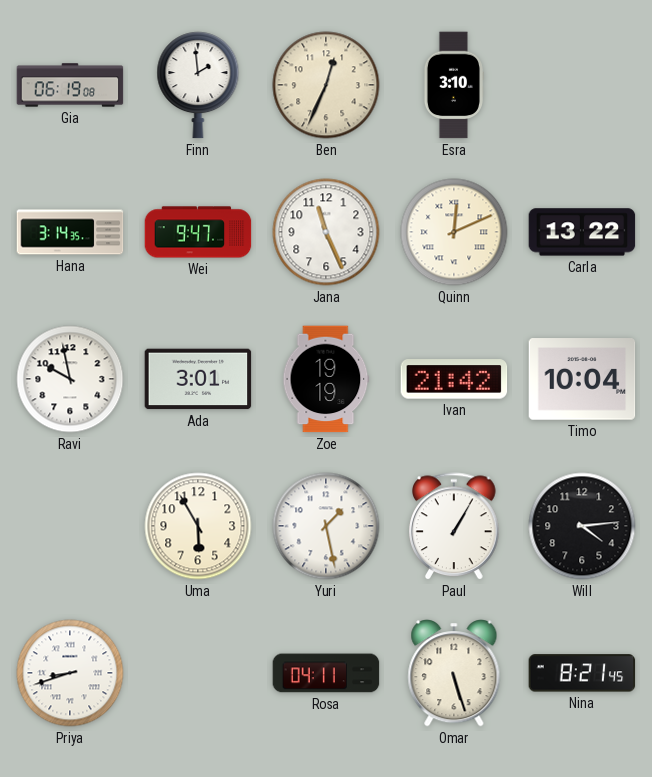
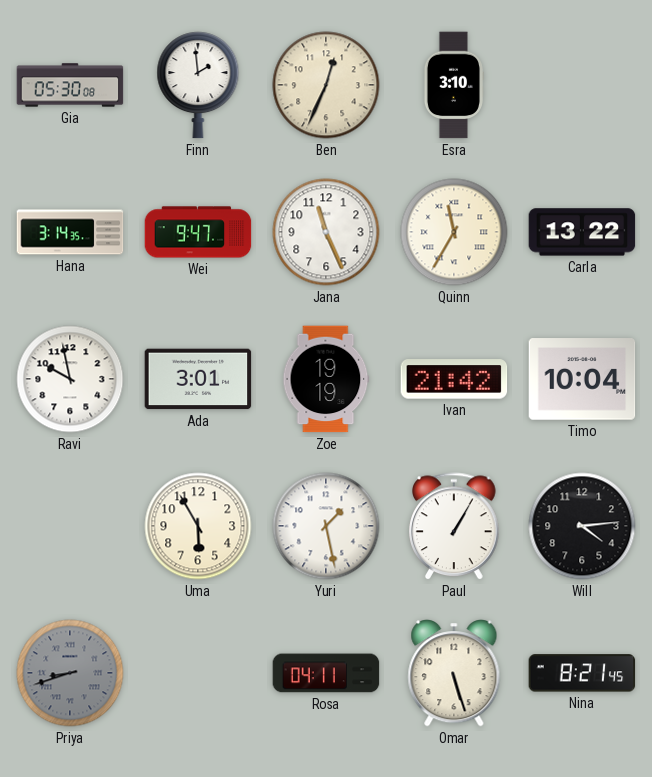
Gia: 06:19 -> 05:30
Quinn: 12:11 -> 11:35
Priya dial: white -> grey
